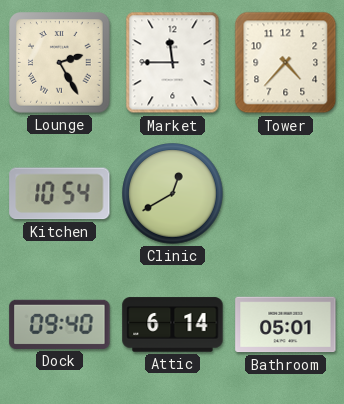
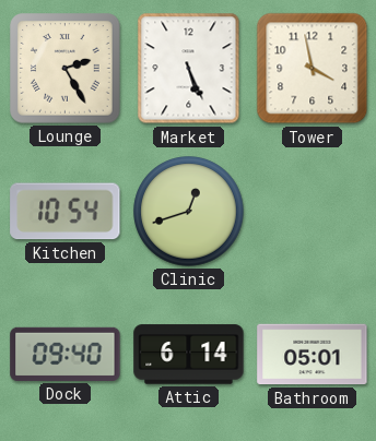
Market: 11:45 -> 5:26
Tower: 4:37 -> 3:58
Clinic: 12:40 -> 12:42
